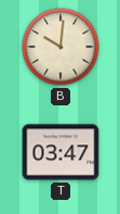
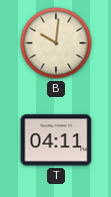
T: 03:47 -> 04:11
